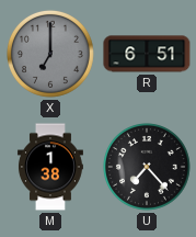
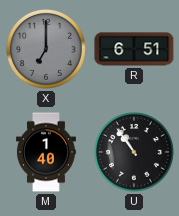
M: 1:38 -> 1:40
U: 7:23 -> 10:54
